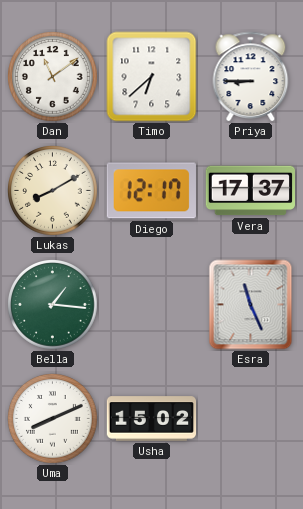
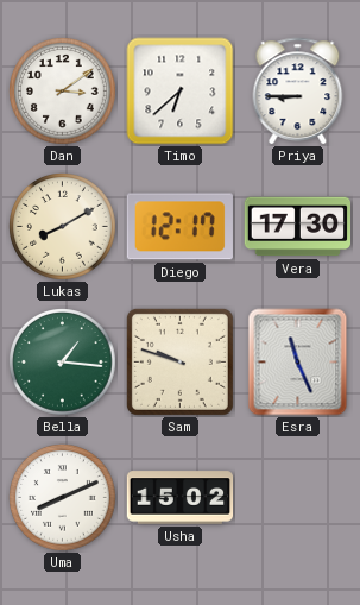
Dan: 11:09 -> 3:09
Vera: 17:37 -> 17:30
Sam: none -> 9:48
